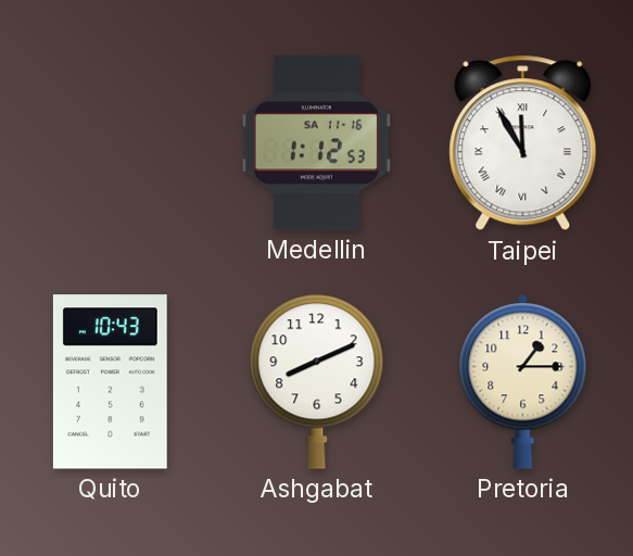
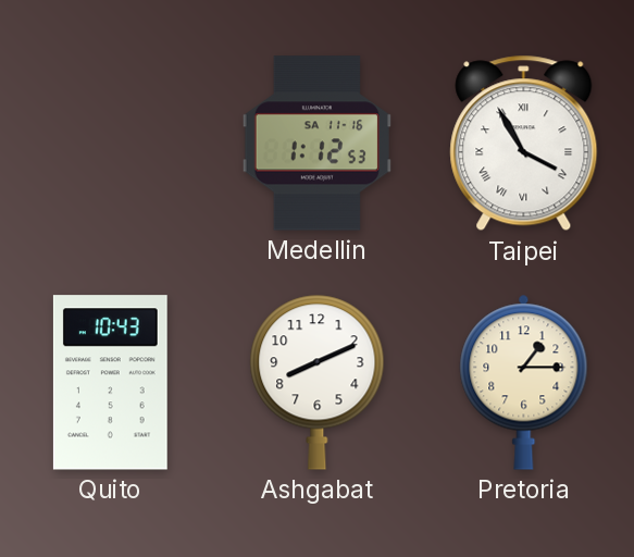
Taipei: 11:55 -> 3:55
